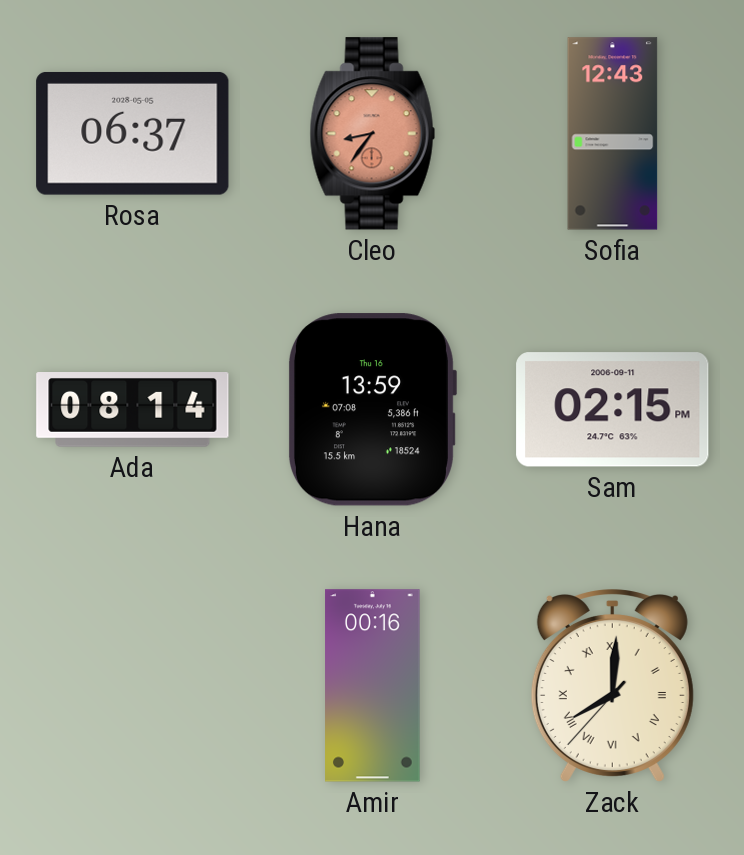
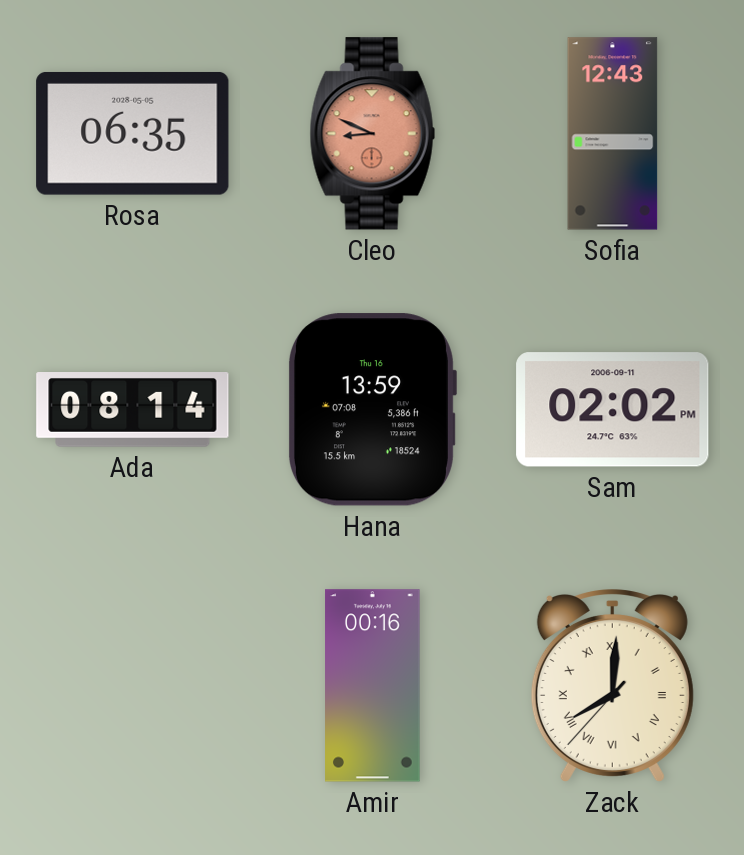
Rosa: 06:37 -> 06:35
Cleo: 8:36 -> 8:49
Sam: 02:15 -> 02:02
